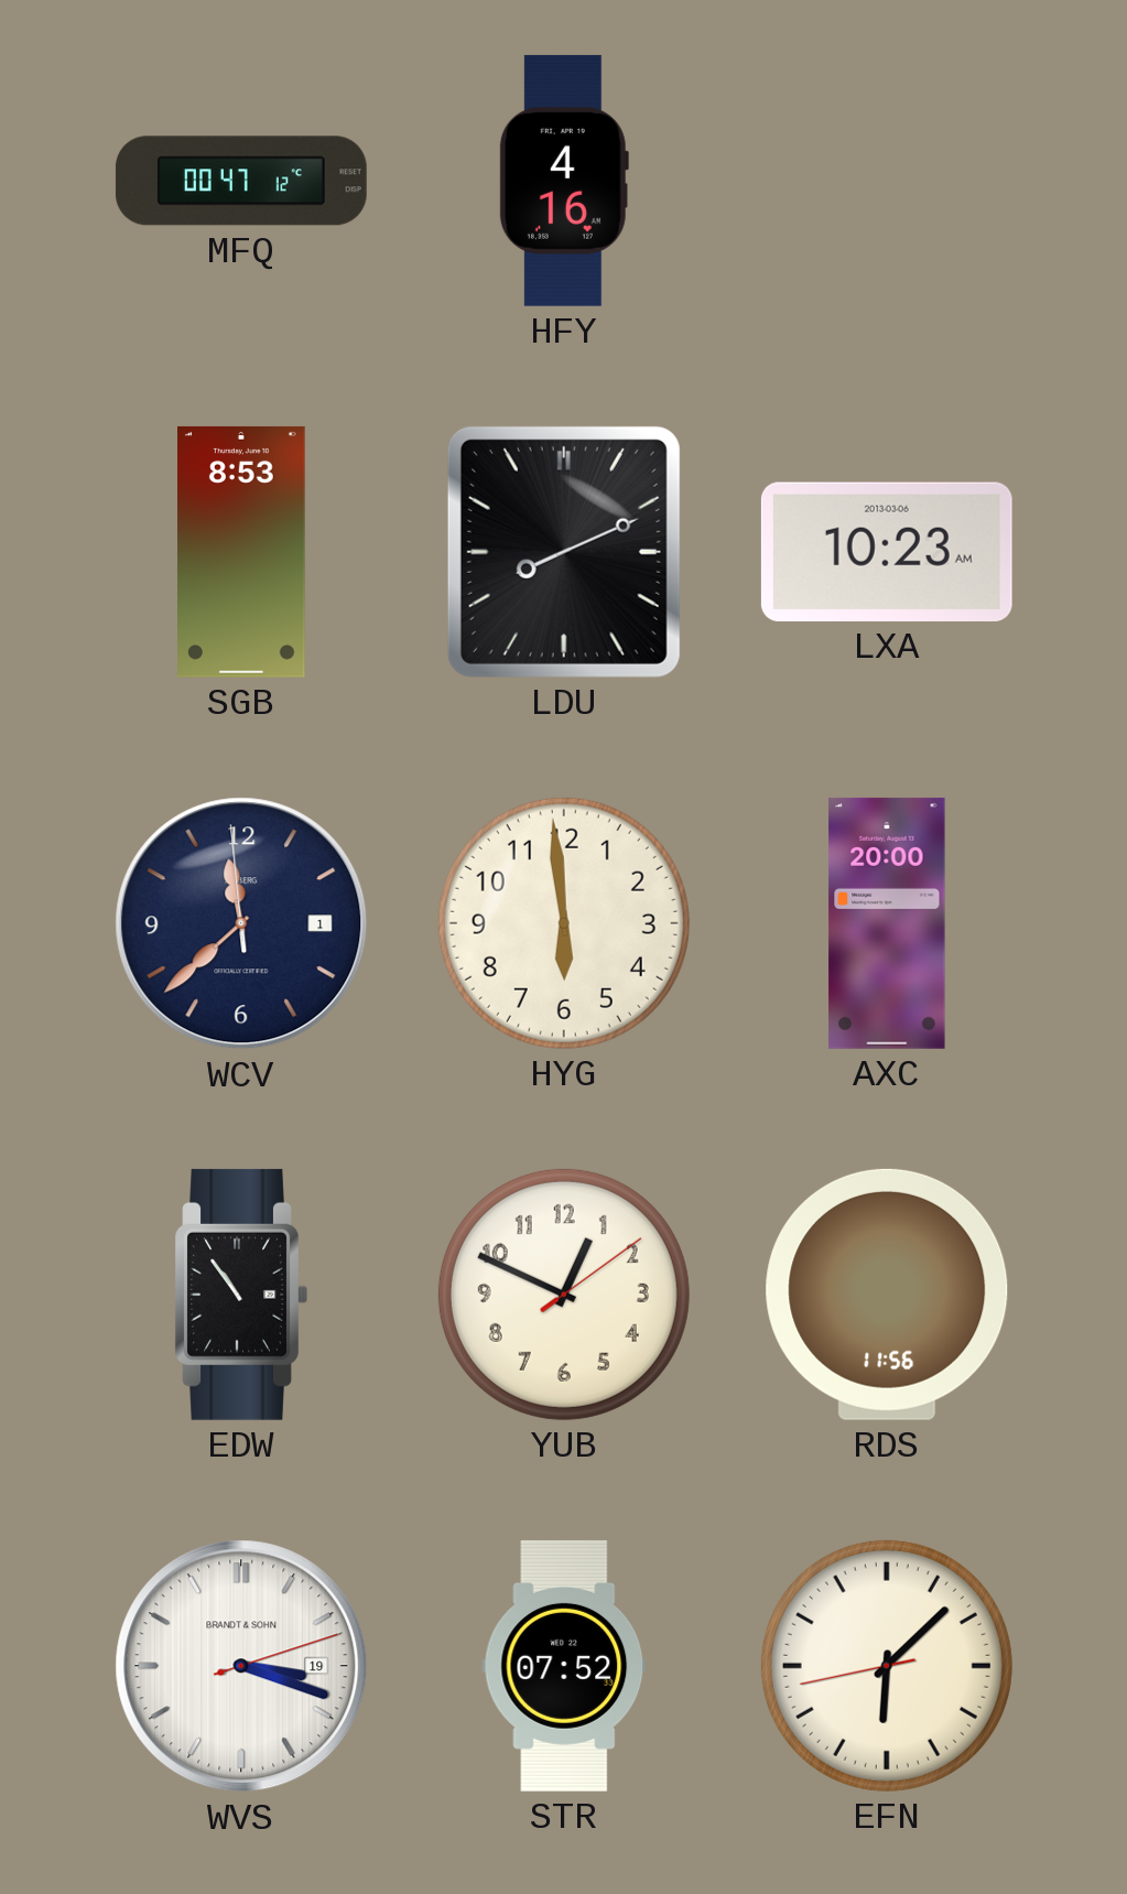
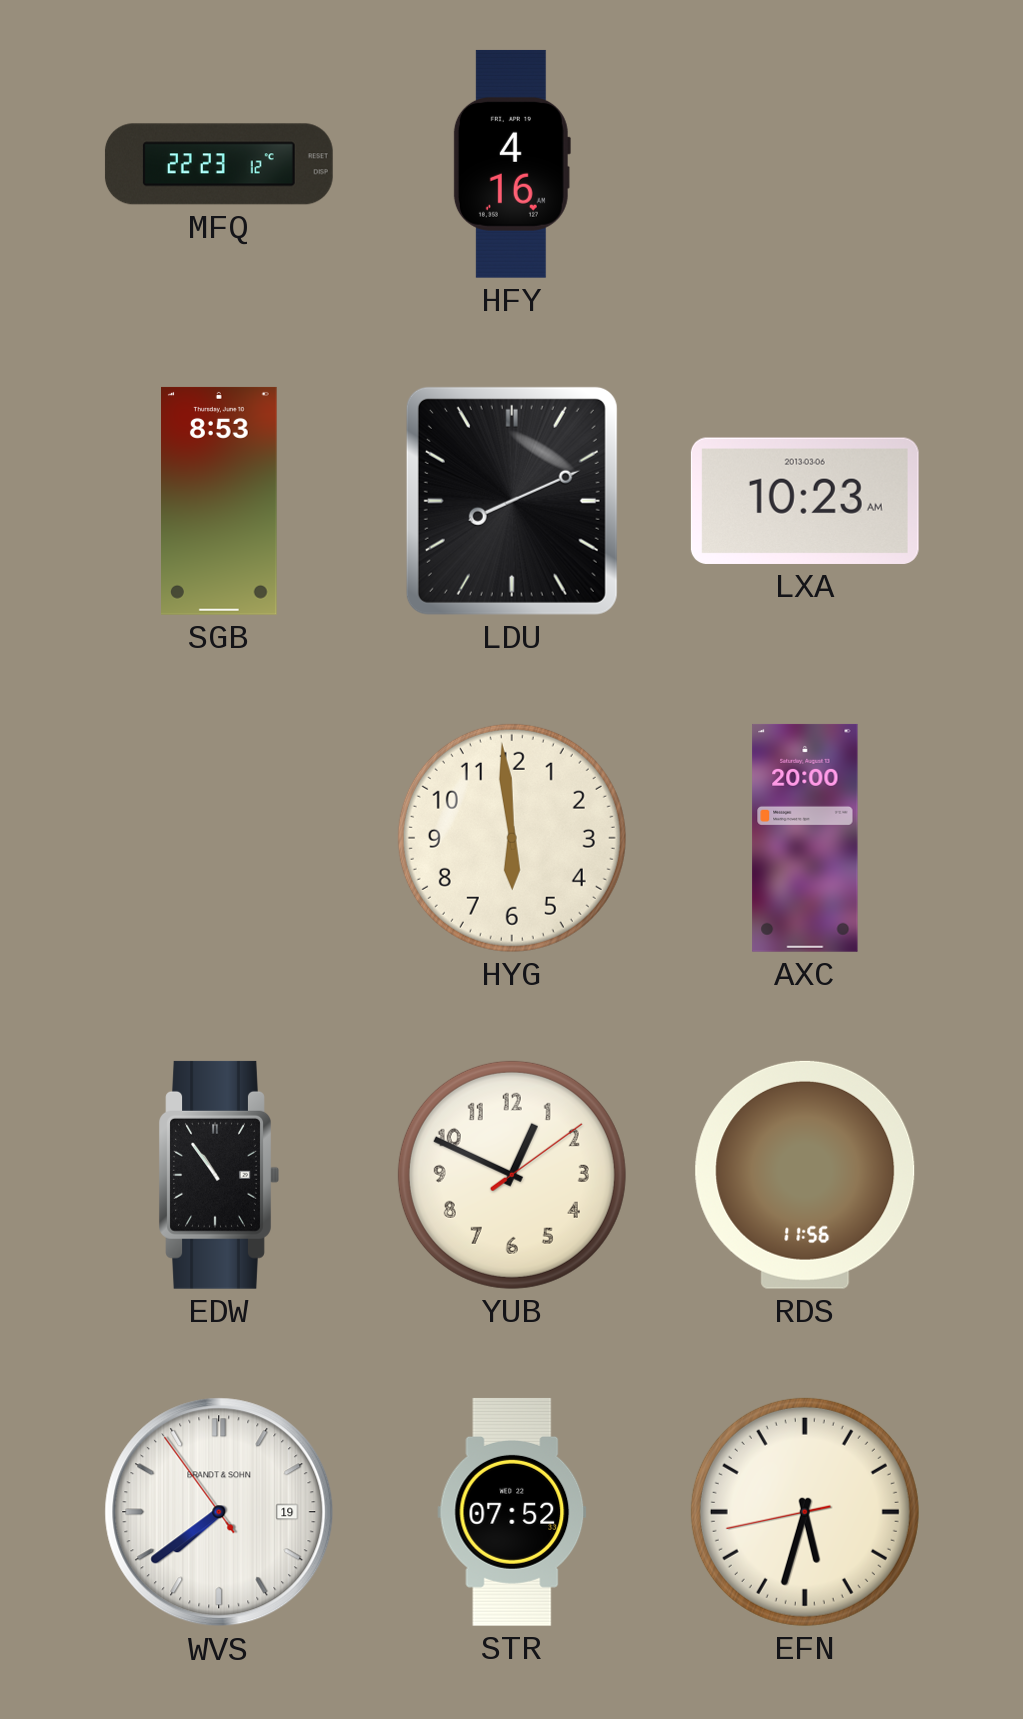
MFQ: 00:47 -> 22:23
WCV: 11:37 -> none
WVS: 3:18 -> 7:38
EFN: 6:07 -> 5:32
